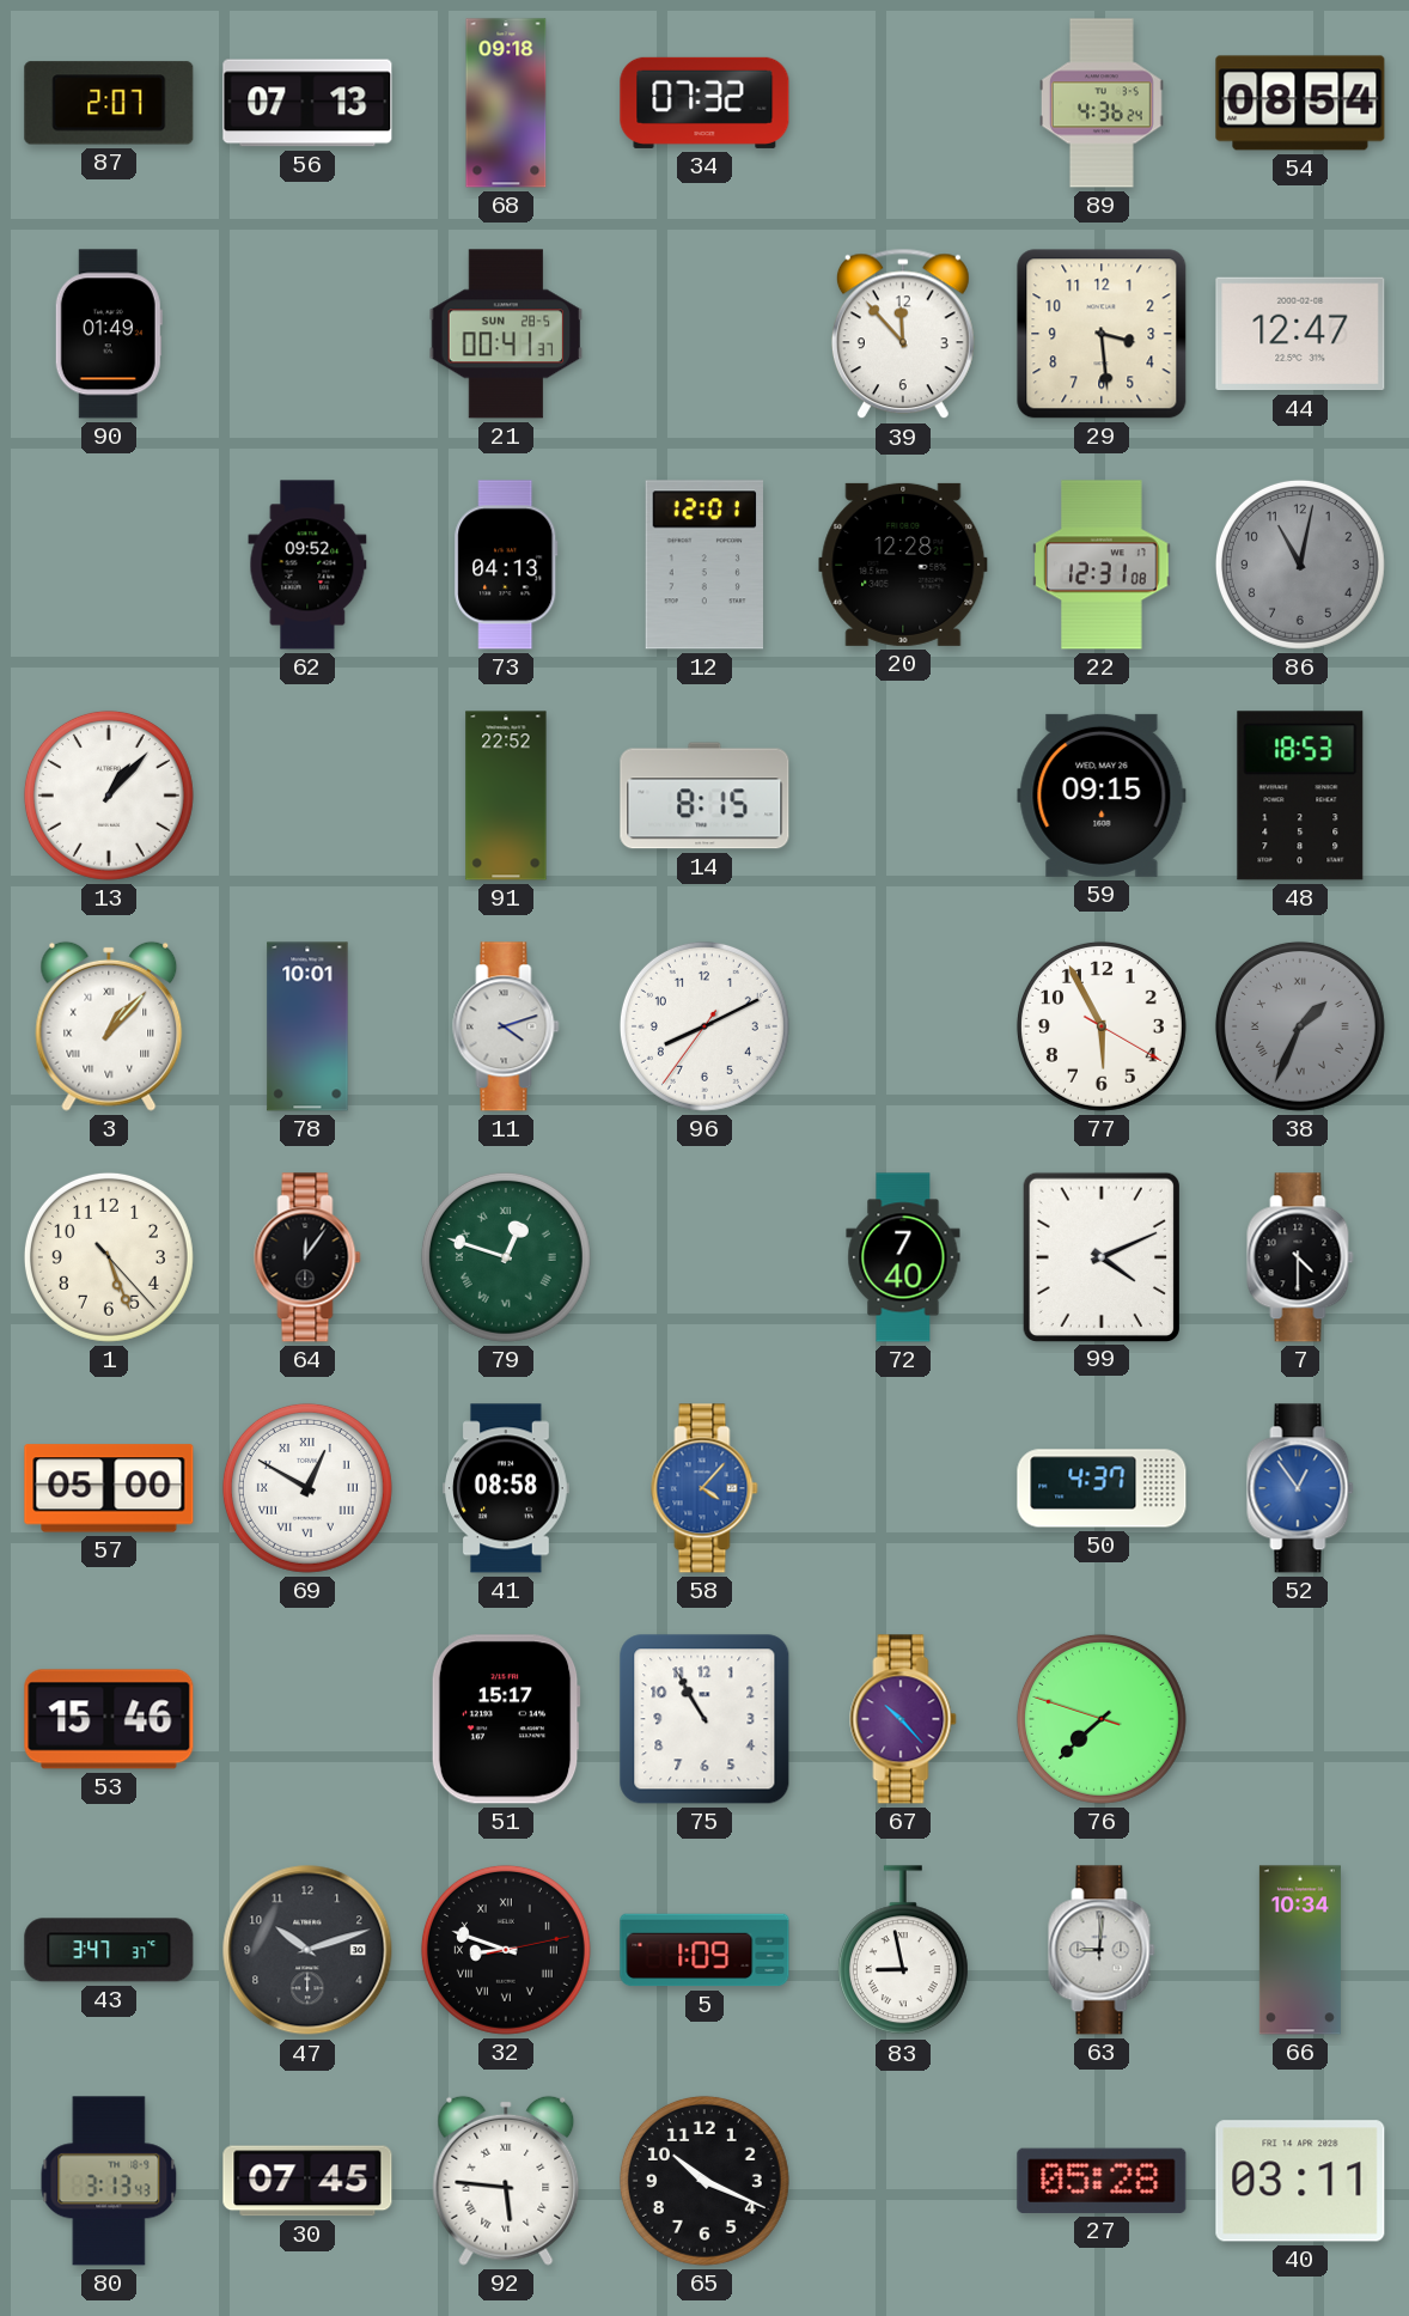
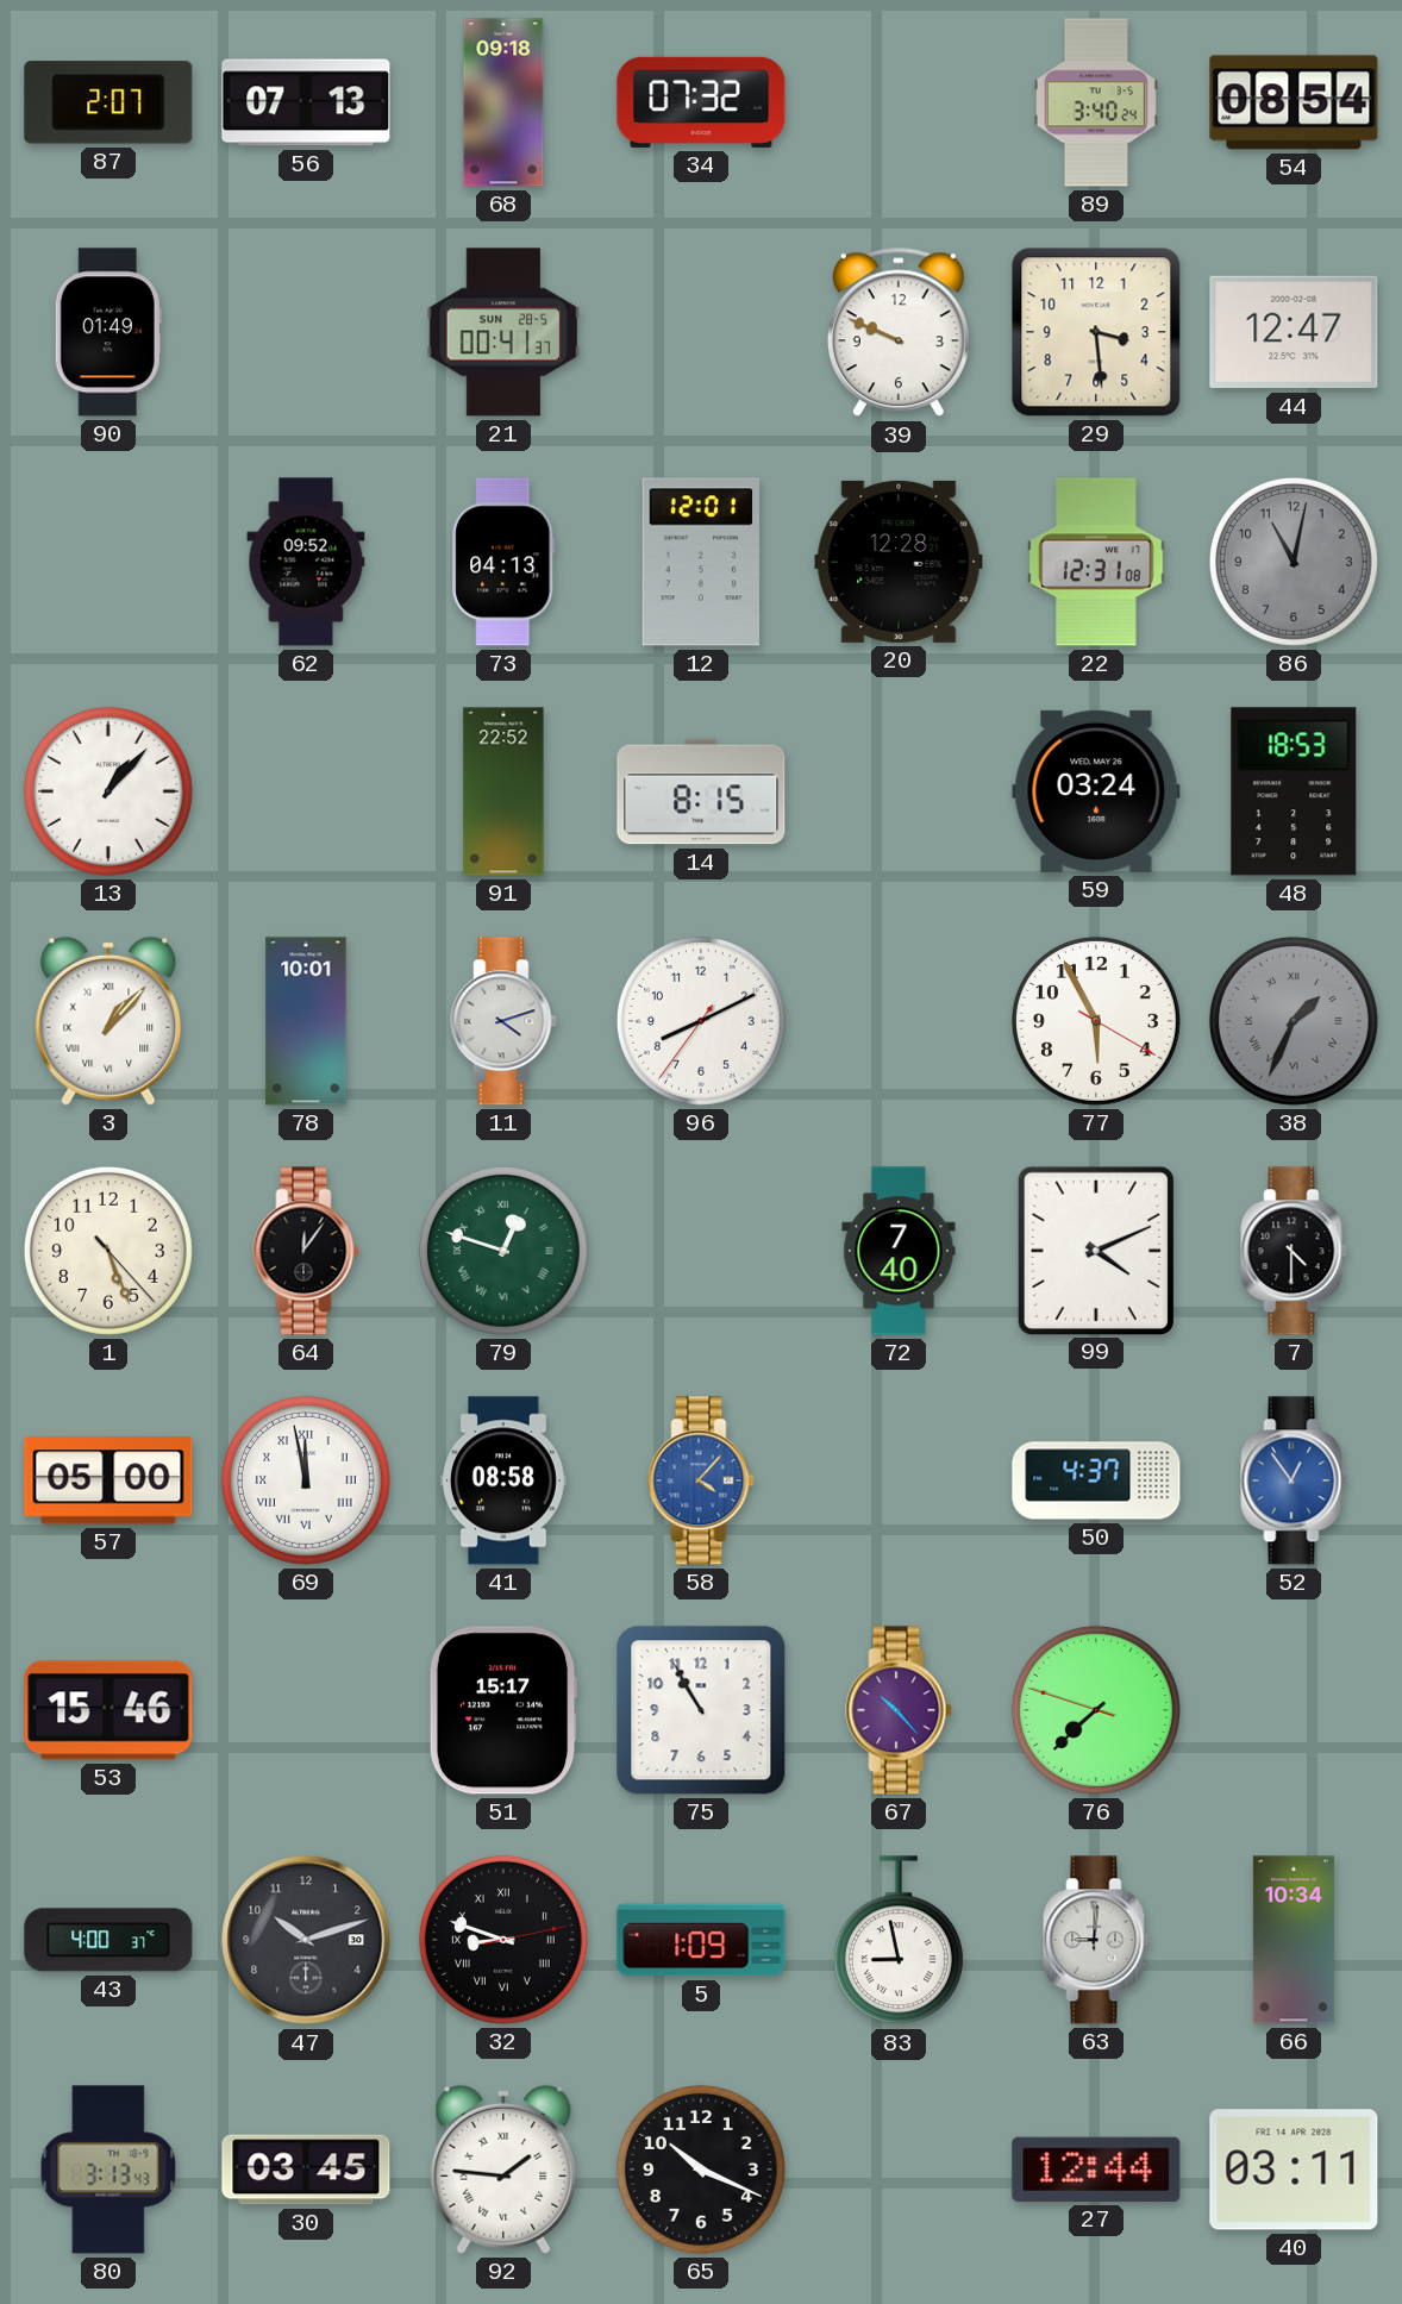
89: 4:36 -> 3:40
39: 11:53 -> 9:49
59: 09:15 -> 03:24
69: 12:50 -> 11:58
43: 3:47 -> 4:00
30: 07:45 -> 03:45
92: 5:46 -> 1:46
27: 05:28 -> 12:44
